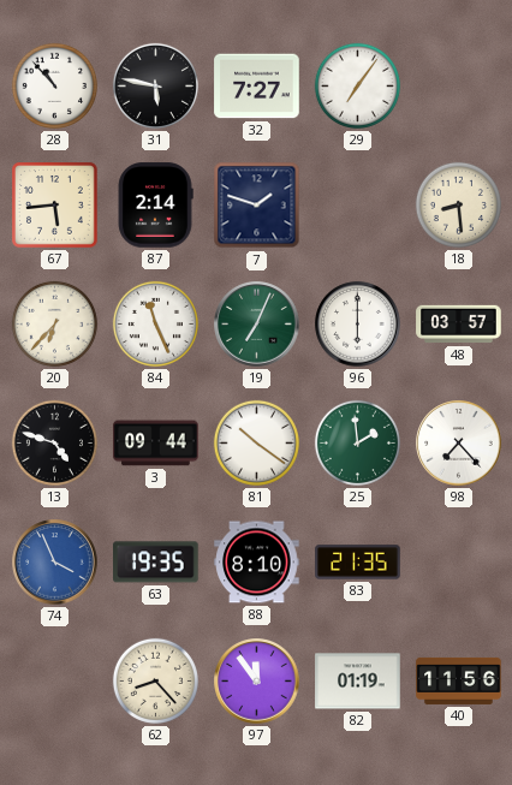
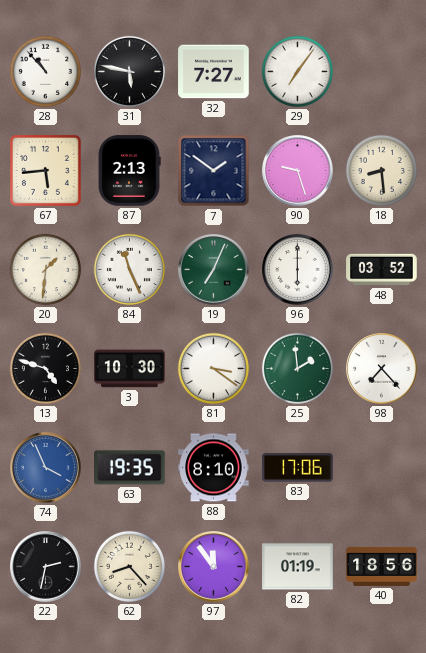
87: 2:14 -> 2:13
7: 1:48 -> 1:51
90: none -> 9:27
20: 6:37 -> 1:31
48: 03:57 -> 03:52
3: 09:44 -> 10:30
81: 10:21 -> 3:21
83: 21:35 -> 17:06
22: none -> 2:32
40: 11:56 -> 18:56
